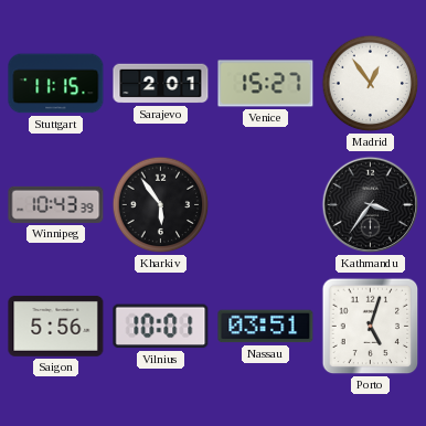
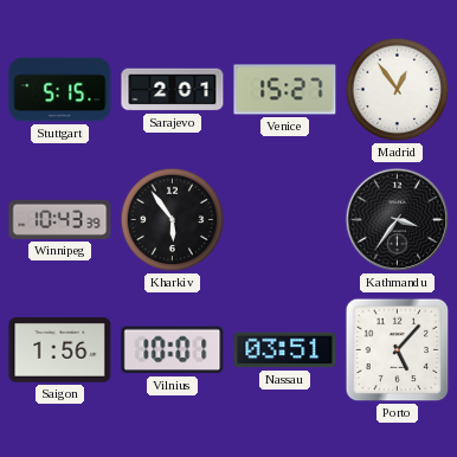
Stuttgart: 11:15 -> 5:15
Saigon: 5:56 -> 1:56
Porto: 5:03 -> 5:07
